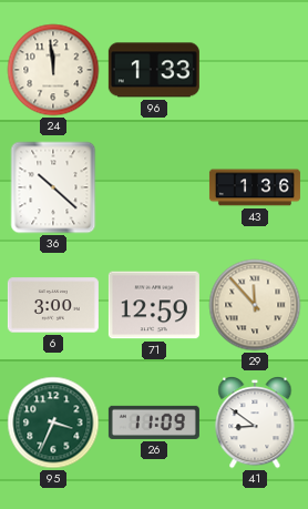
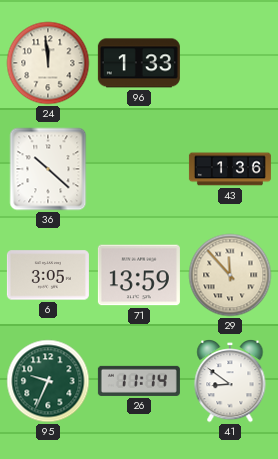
6: 3:00 -> 3:05
71: 12:59 -> 13:59
95: 3:34 -> 9:34
26: 11:09 -> 11:14
